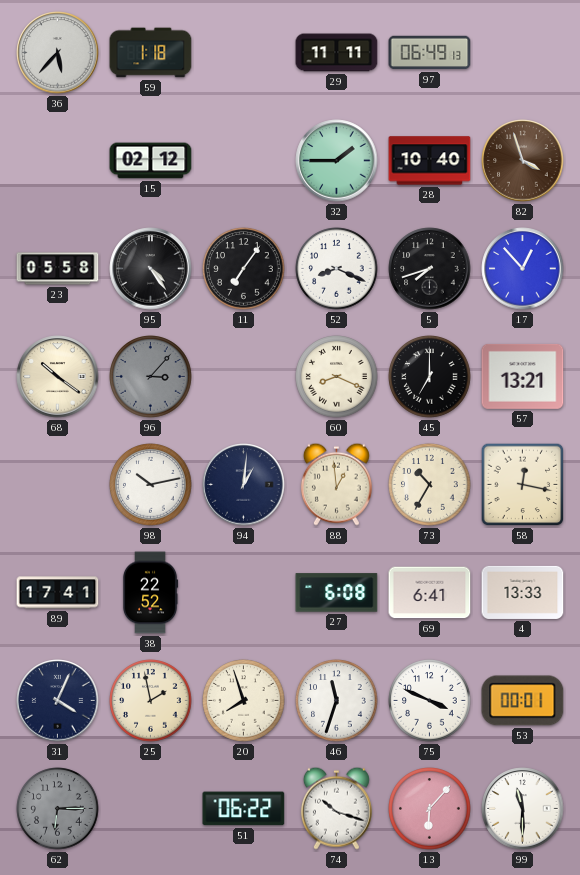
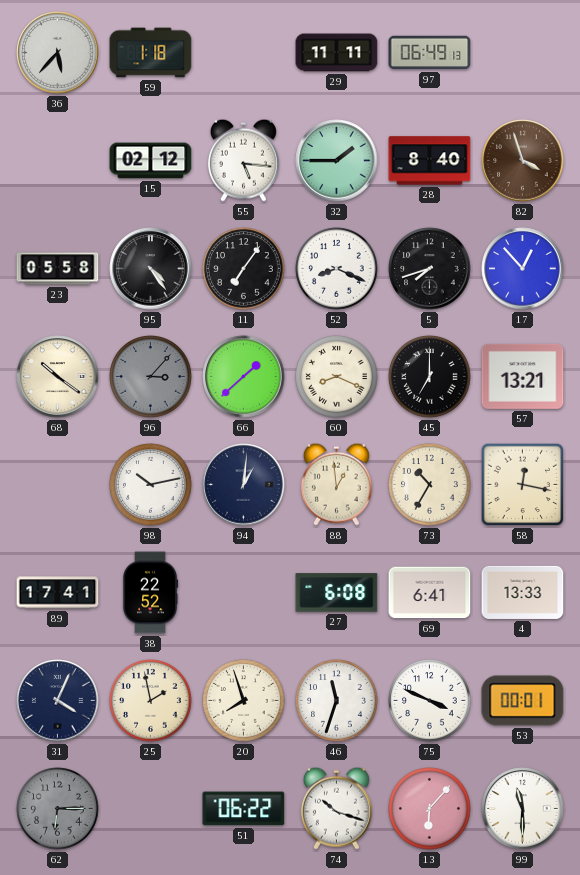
55: none -> 5:16
28: 10:40 -> 8:40
66: none -> 1:38
